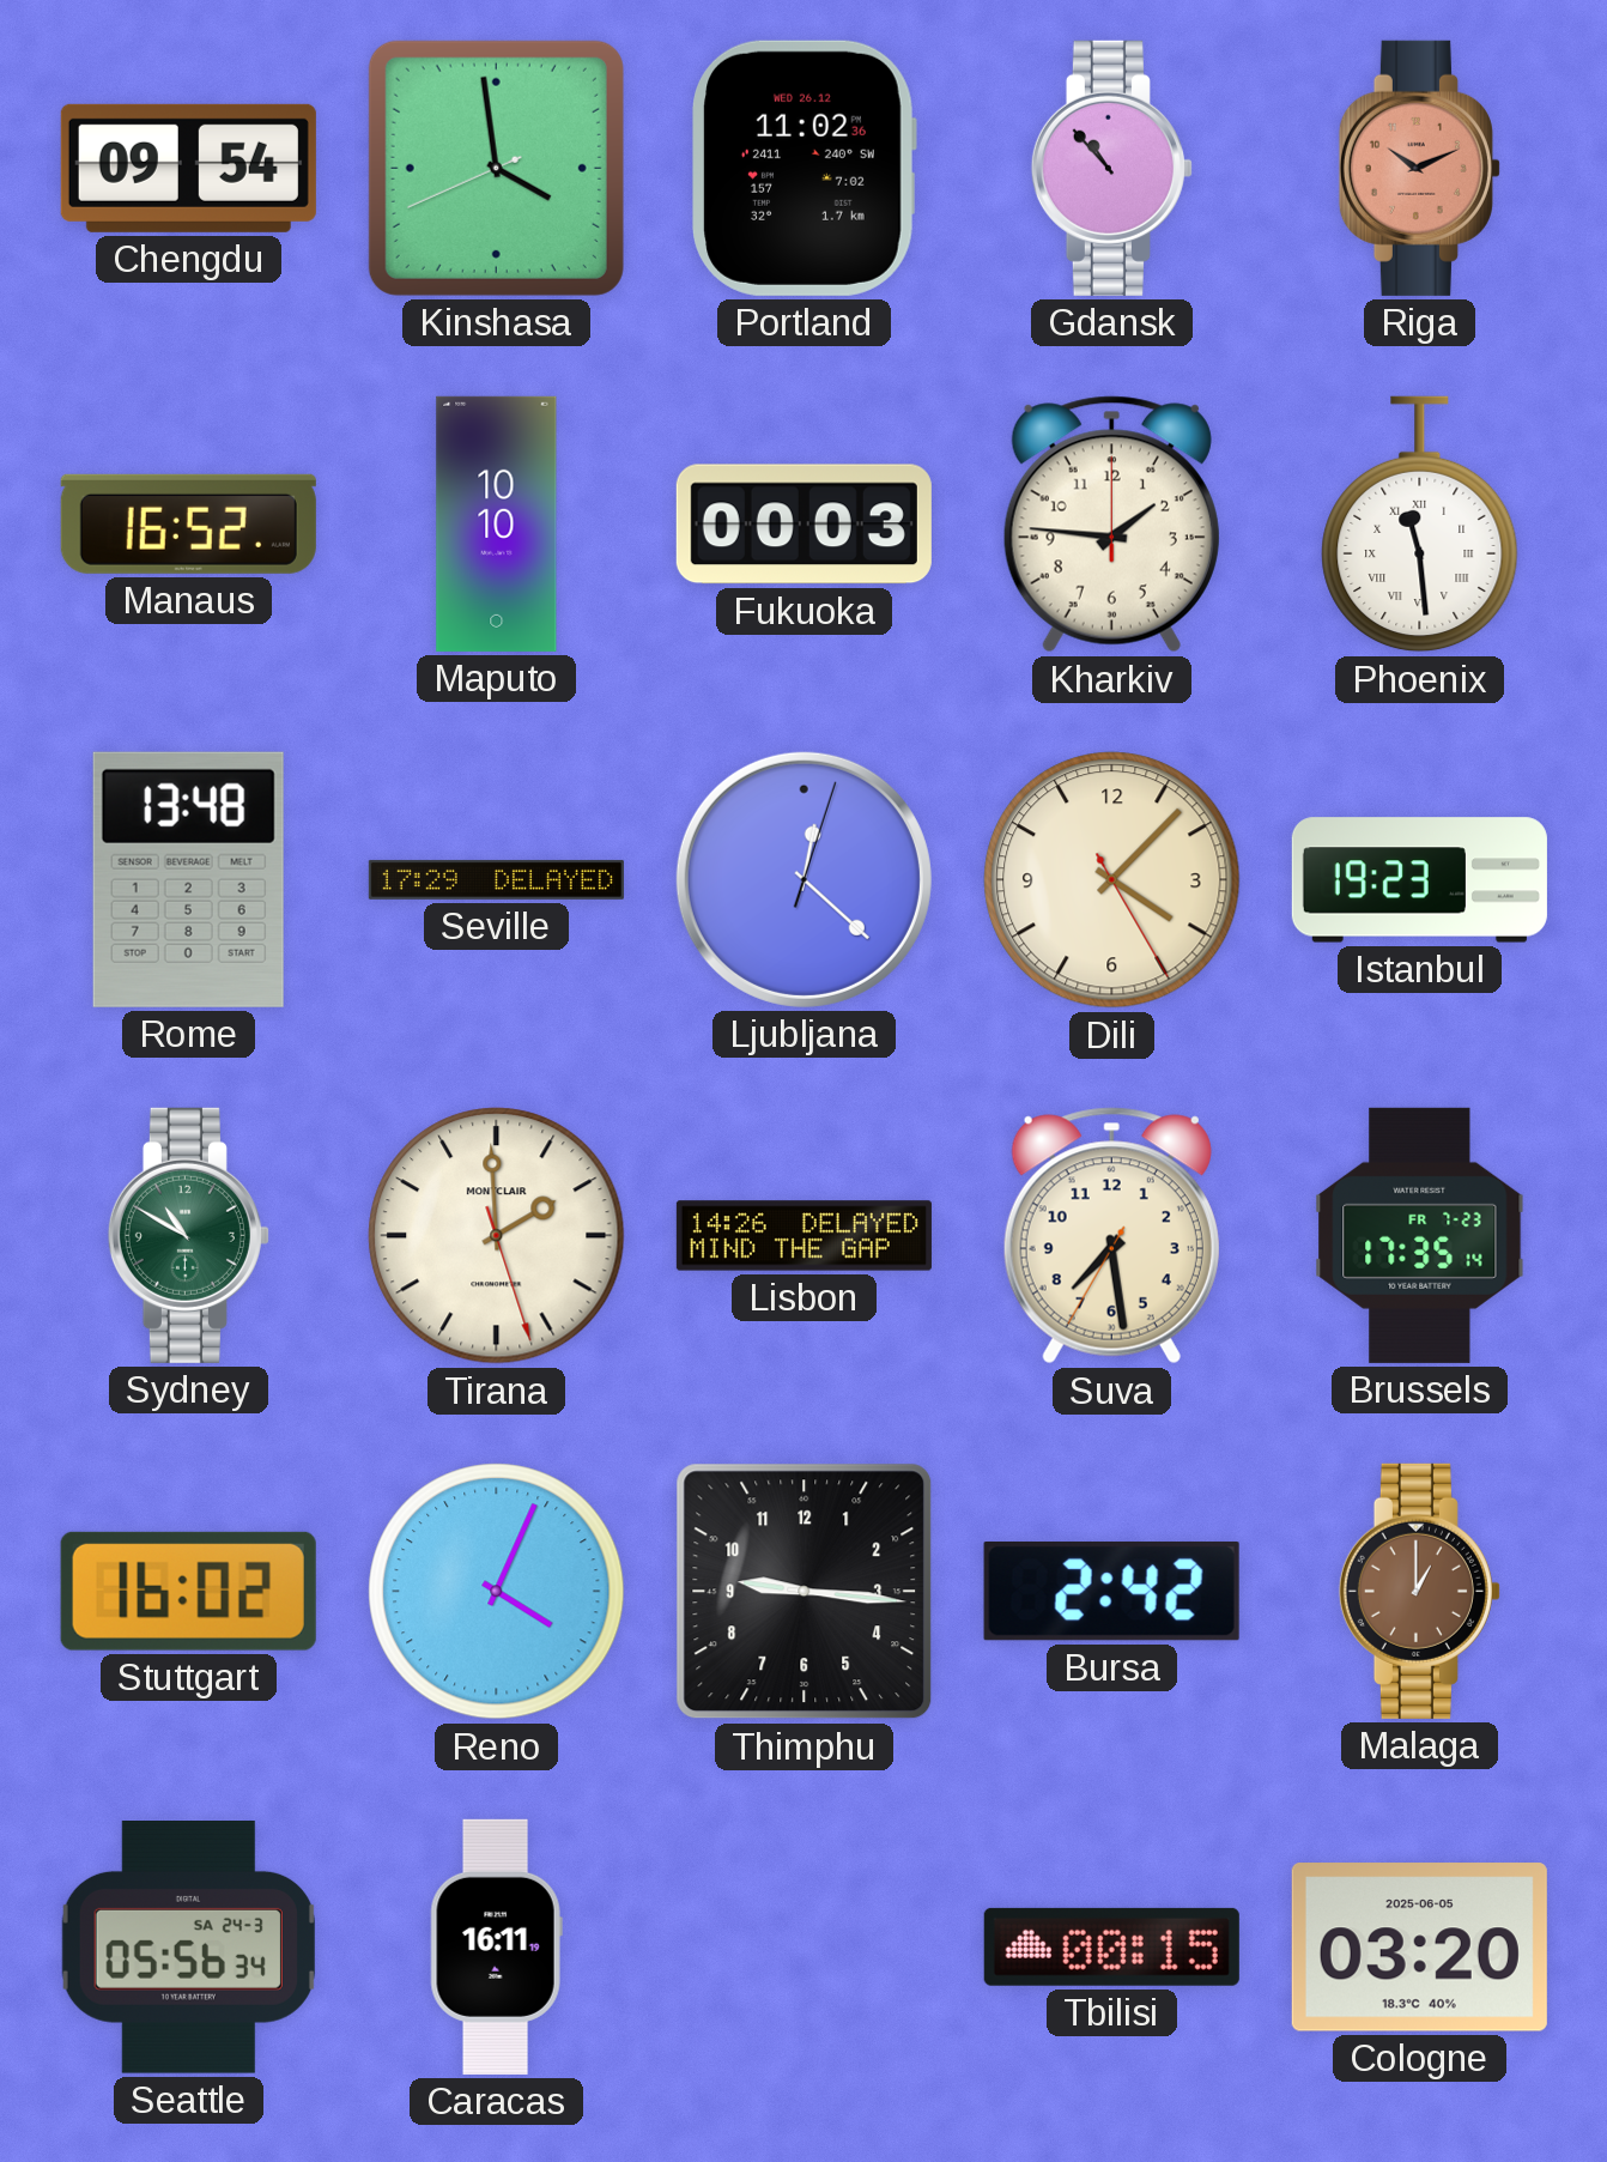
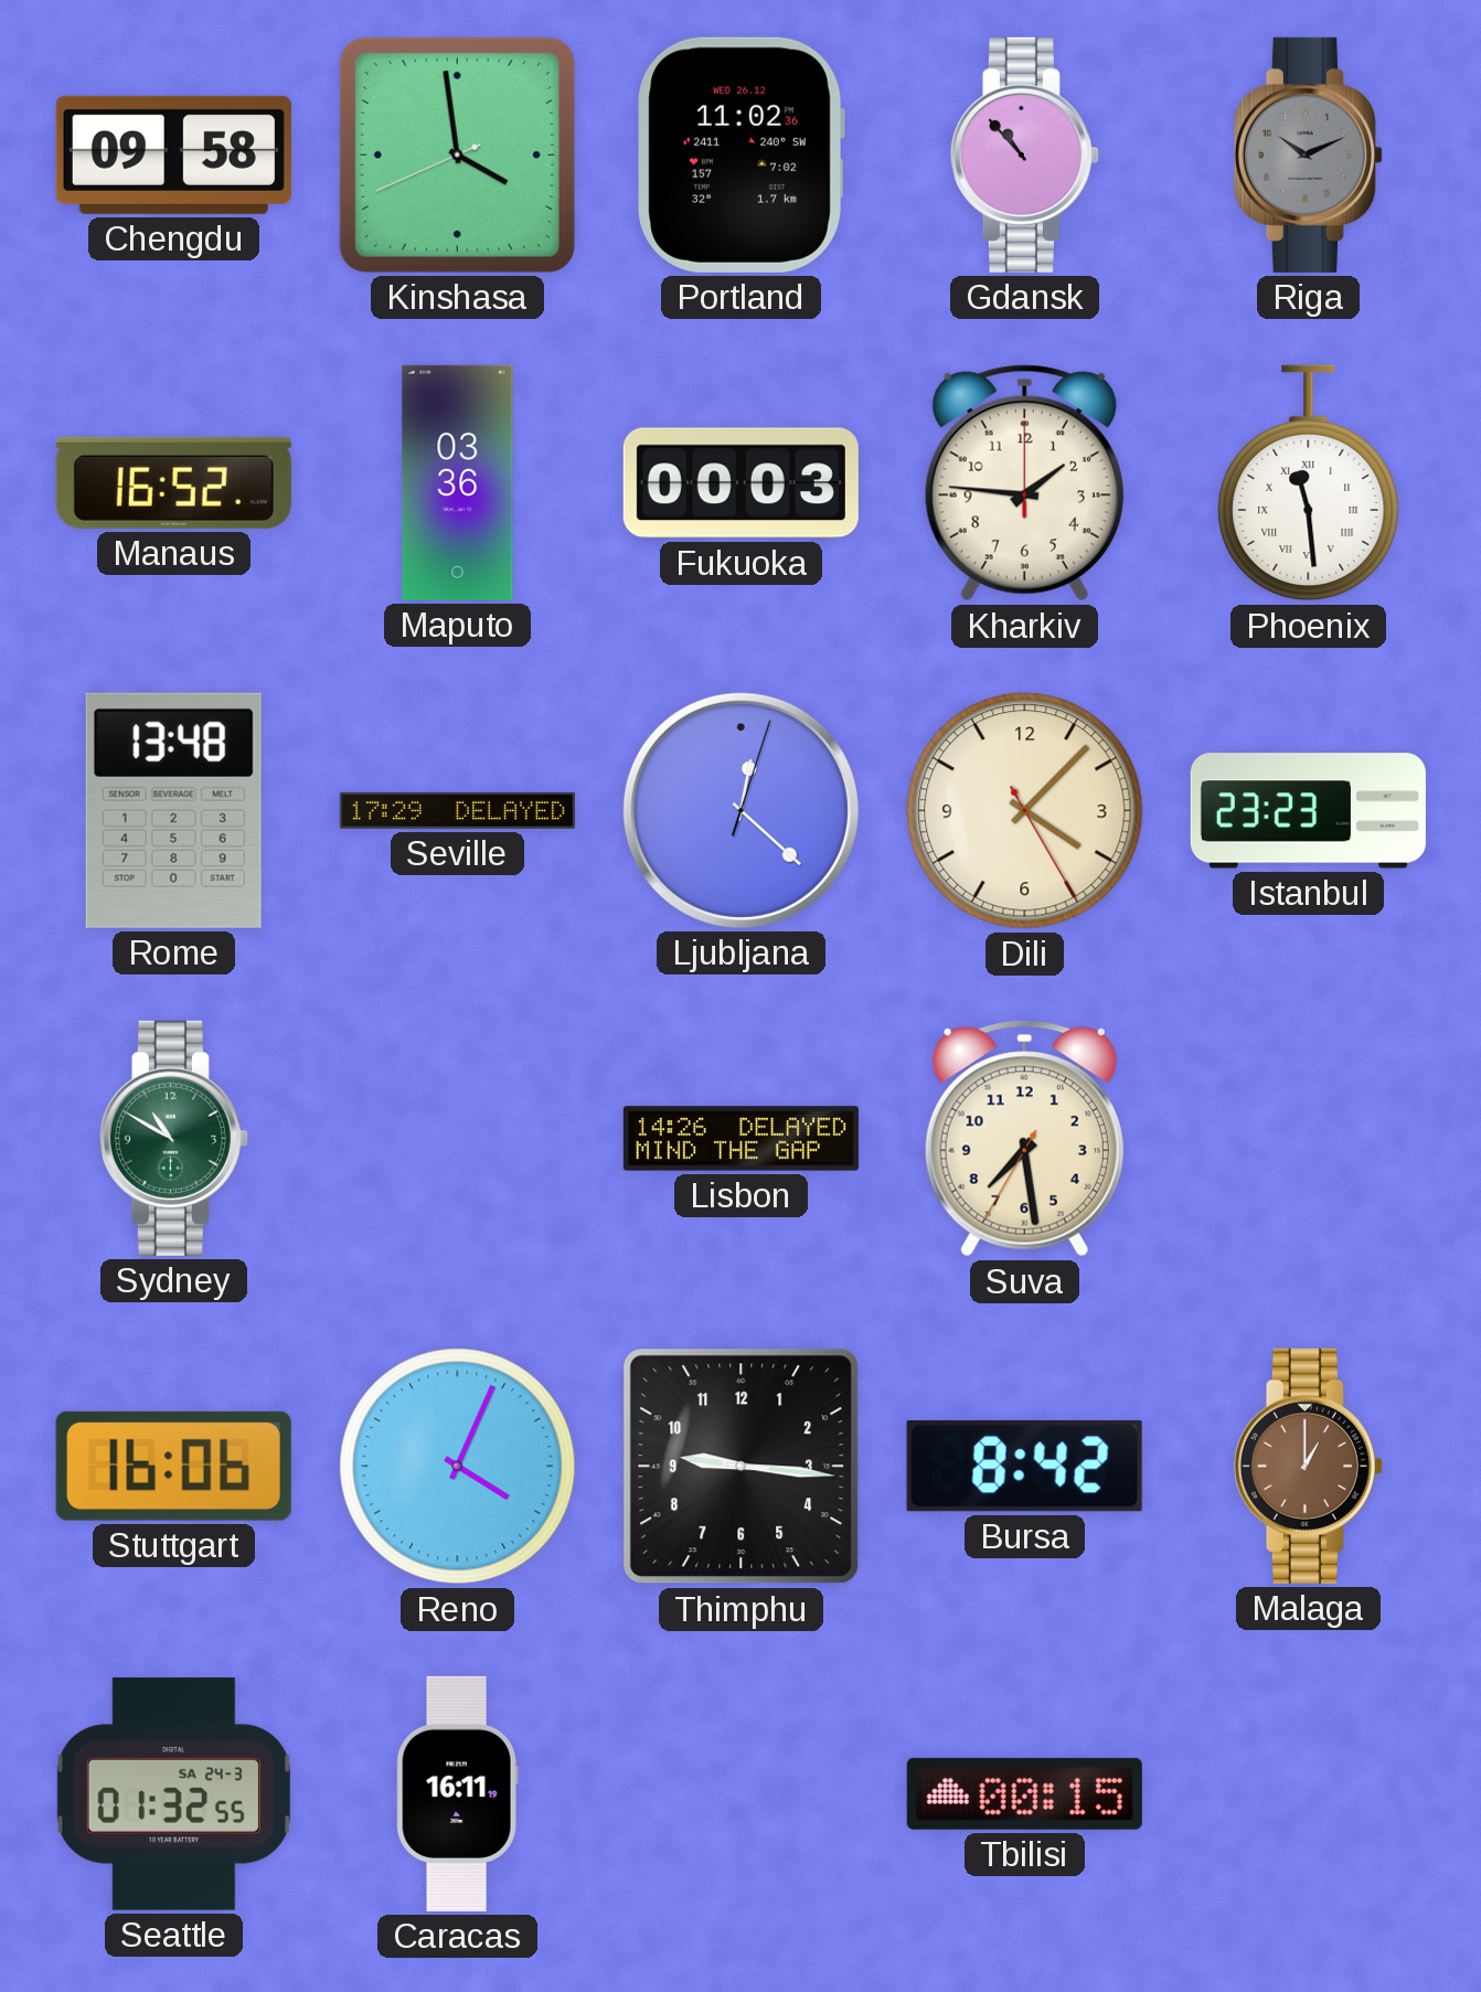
Chengdu: 09:54 -> 09:58
Riga dial: salmon -> grey
Maputo: 10:10 -> 03:36
Istanbul: 19:23 -> 23:23
Tirana: 1:59 -> none
Brussels: 17:35 -> none
Stuttgart: 16:02 -> 16:06
Bursa: 2:42 -> 8:42
Seattle: 05:56 -> 01:32
Cologne: 03:20 -> none
